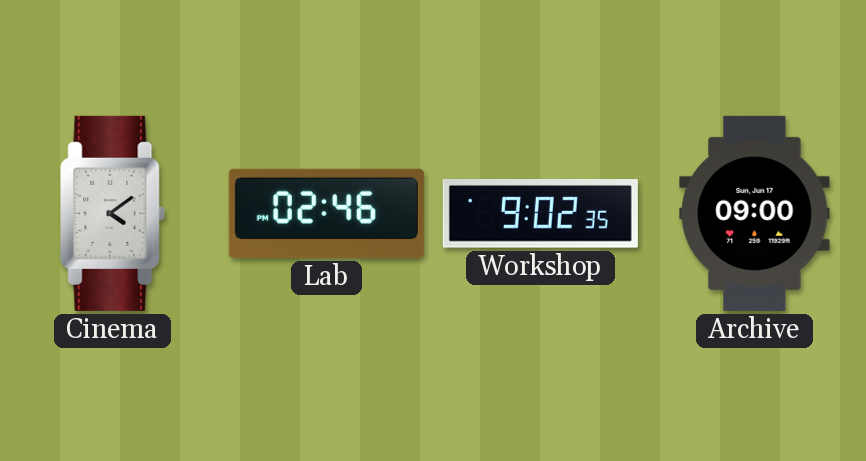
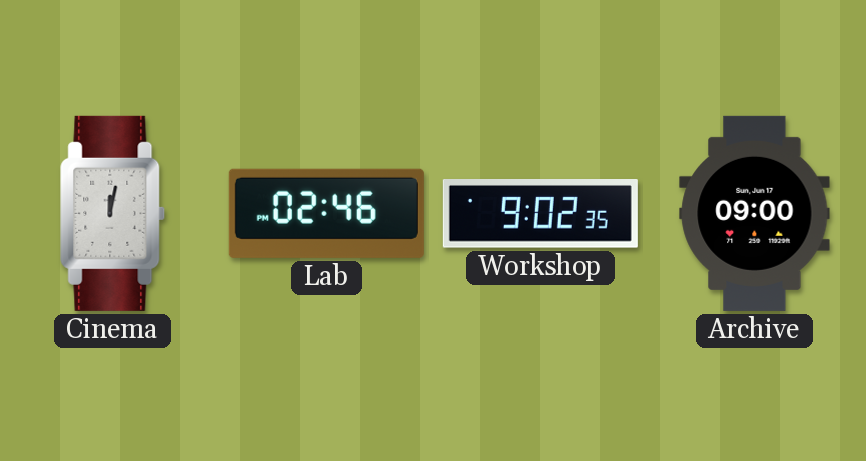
Cinema: 4:09 -> 12:02
